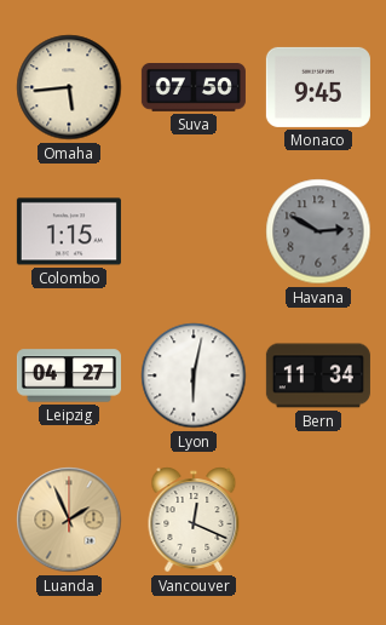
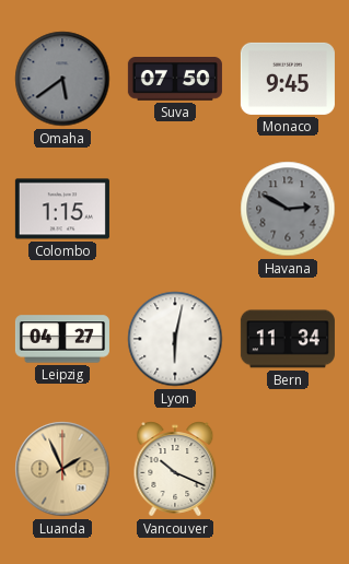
Omaha: 5:44 -> 5:39
Omaha dial: cream -> grey
Vancouver: 12:19 -> 10:19
